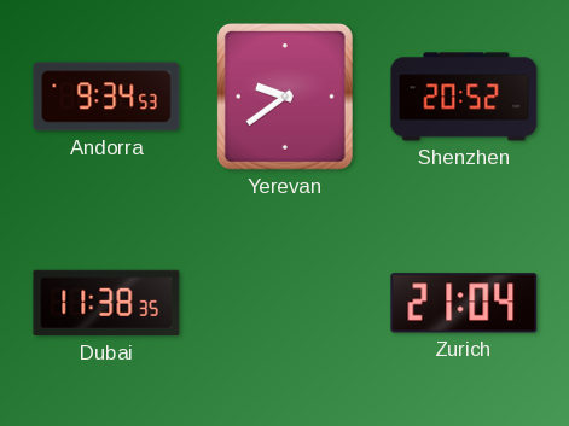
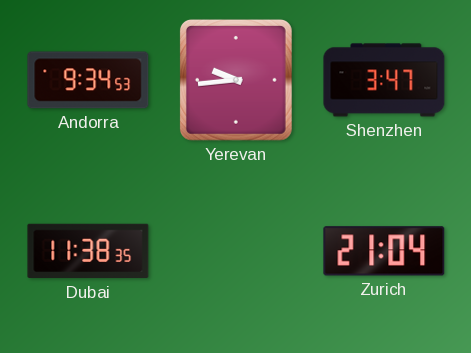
Yerevan: 9:39 -> 9:44
Shenzhen: 20:52 -> 3:47
